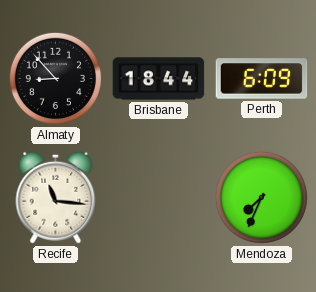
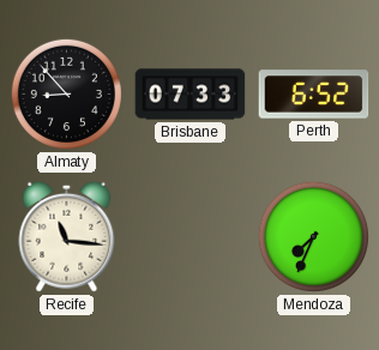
Brisbane: 18:44 -> 07:33
Perth: 6:09 -> 6:52
